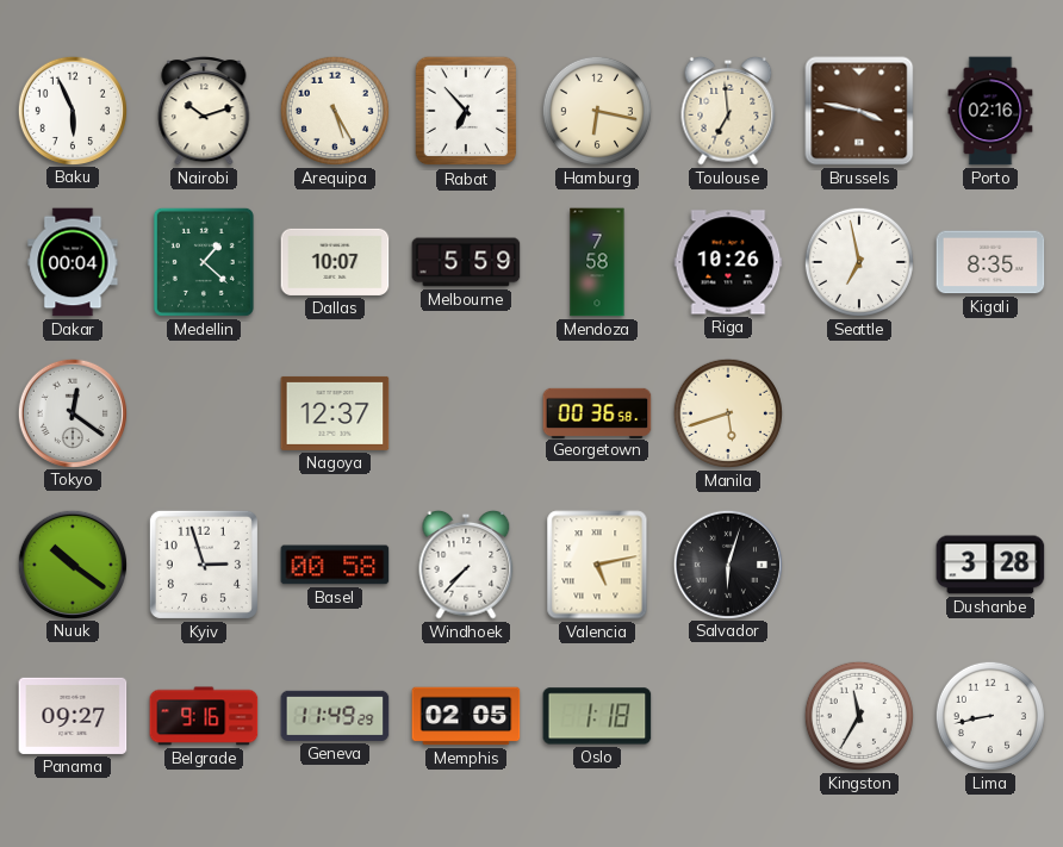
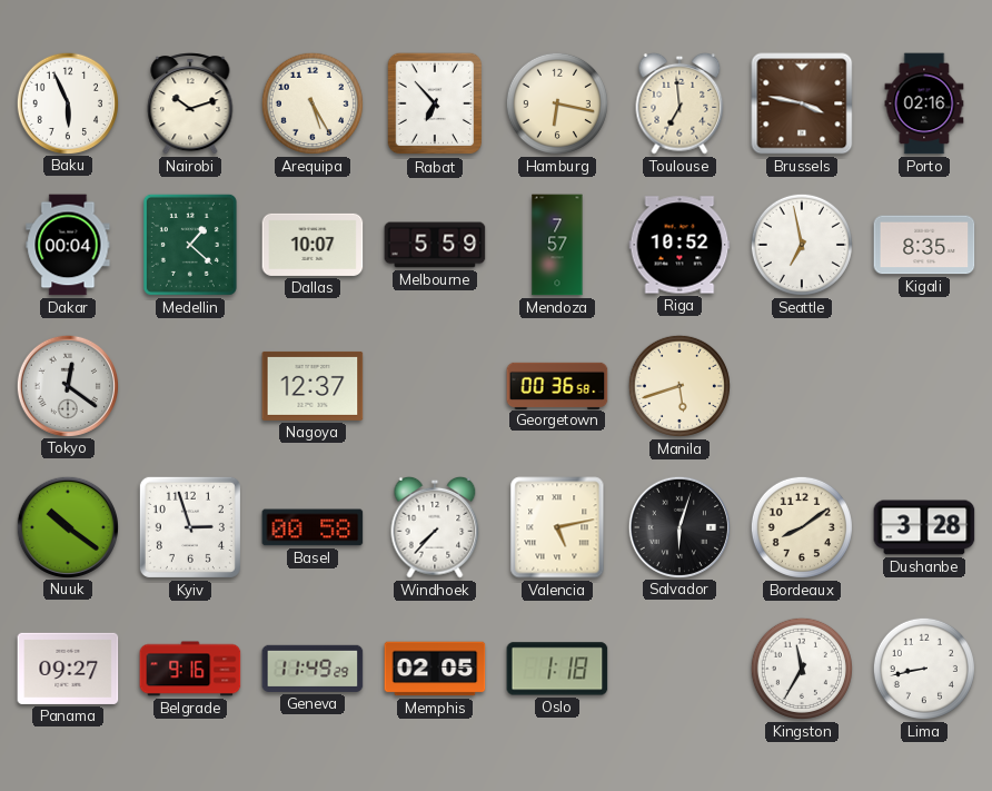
Mendoza: 7:58 -> 7:57
Riga: 10:26 -> 10:52
Bordeaux: none -> 8:09
